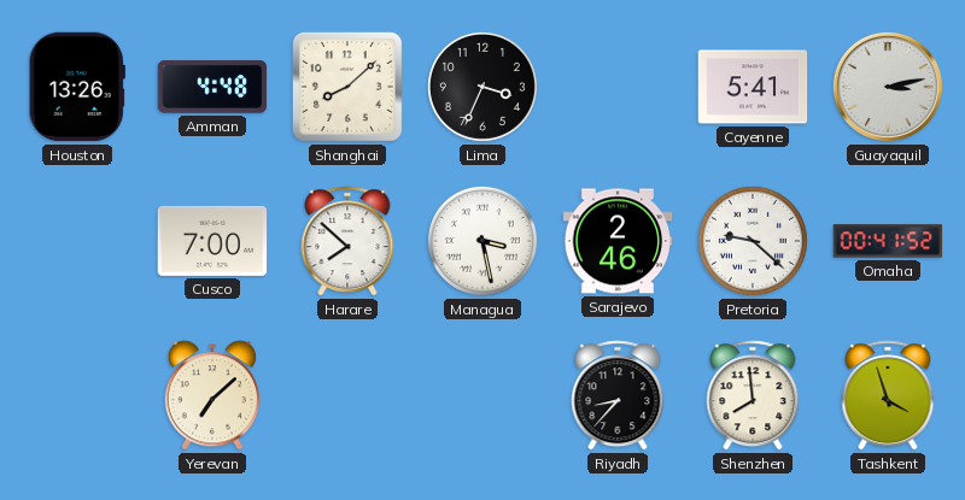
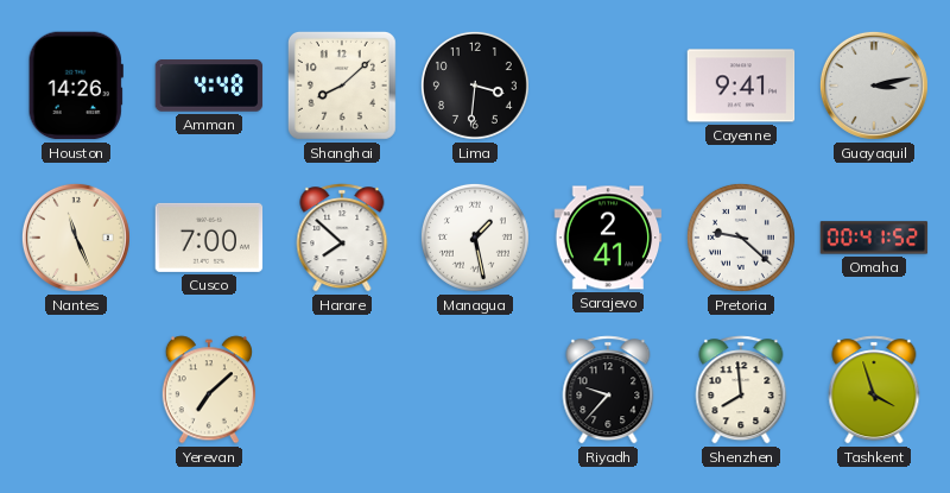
Houston: 13:26 -> 14:26
Lima: 3:34 -> 3:31
Cayenne: 5:41 -> 9:41
Nantes: none -> 11:26
Managua: 3:28 -> 1:28
Sarajevo: 2:46 -> 2:41
Riyadh: 8:37 -> 9:37
